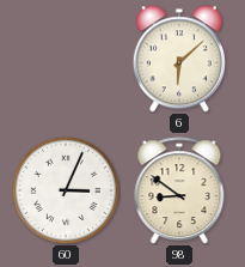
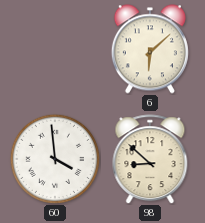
60: 3:04 -> 3:59
98: 8:51 -> 8:52
